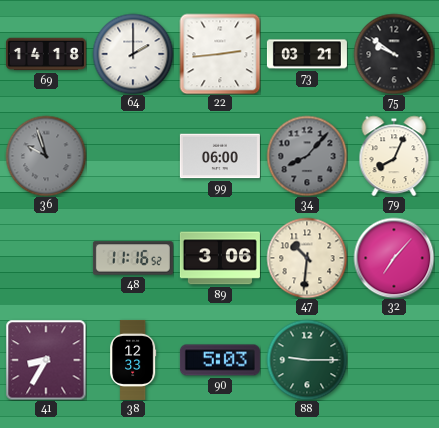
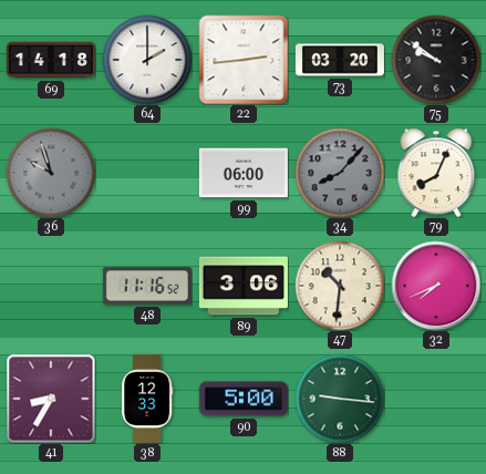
73: 03:21 -> 03:20
32: 7:07 -> 7:41
90: 5:03 -> 5:00
88: 9:15 -> 9:16
